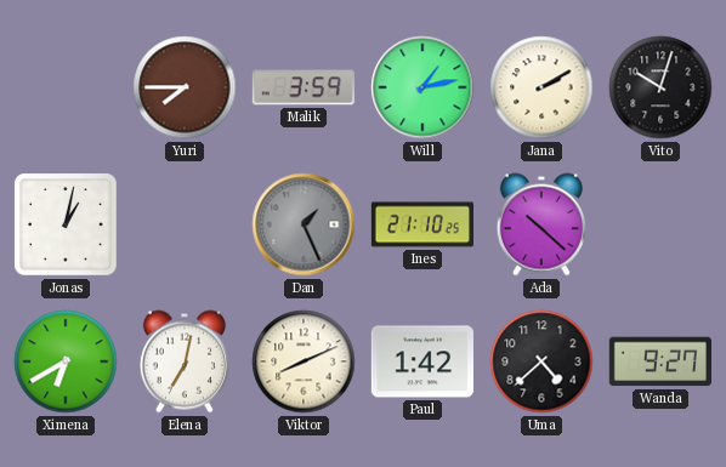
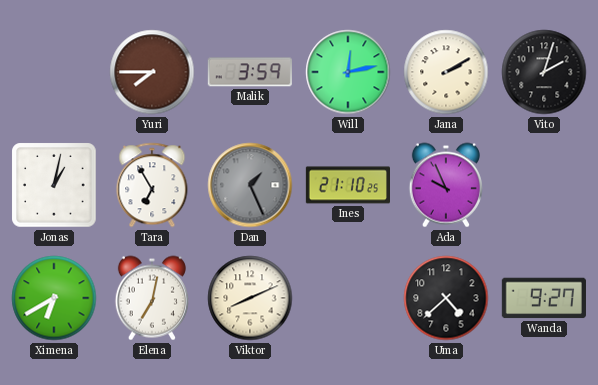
Will: 1:13 -> 12:13
Vito: 10:03 -> 2:03
Tara: none -> 6:55
Ada: 10:22 -> 9:56
Paul: 1:42 -> none
